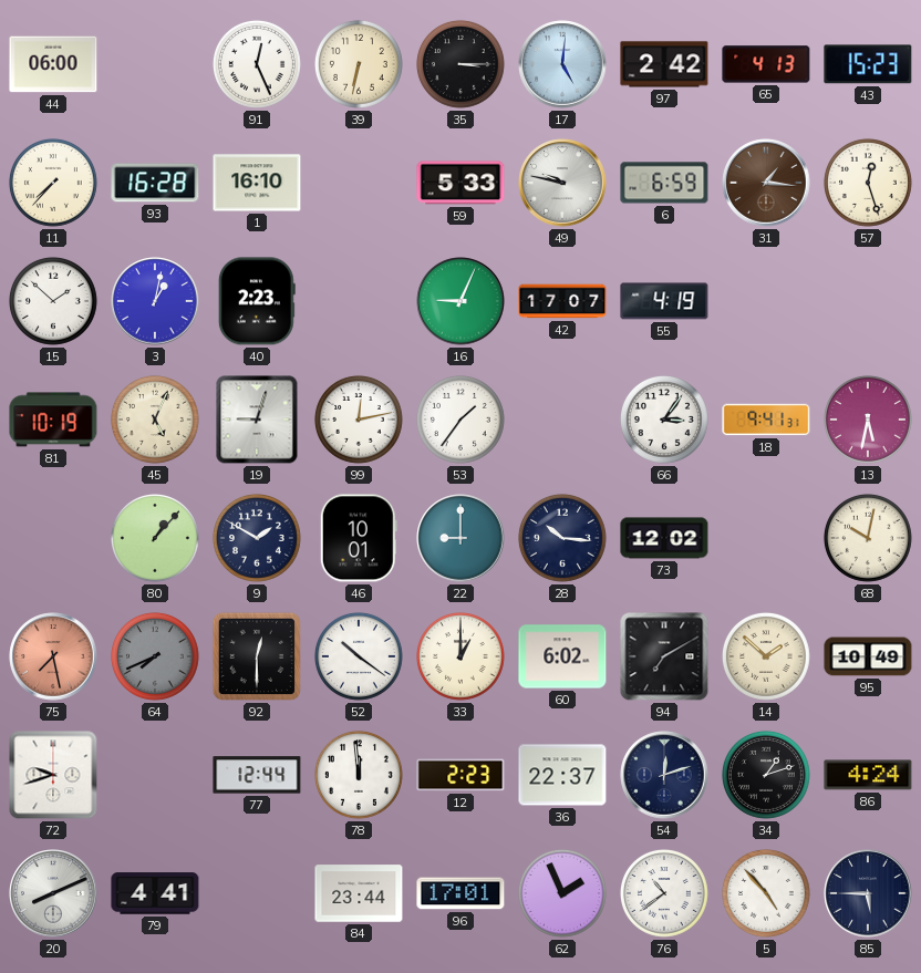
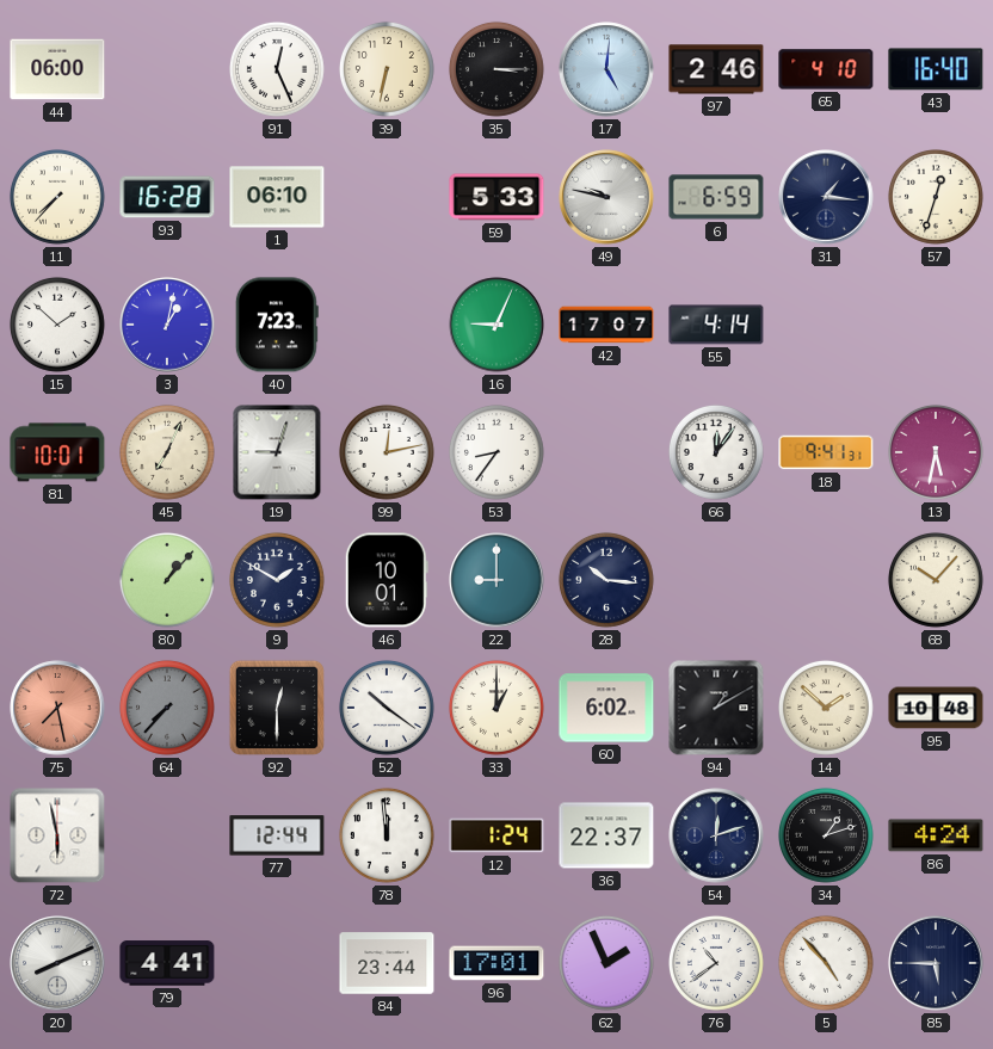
97: 2:42 -> 2:46
65: 4:13 -> 4:10
43: 15:23 -> 16:40
1: 16:10 -> 06:10
31 dial: brown -> navy
57: 12:27 -> 12:33
40: 2:23 -> 7:23
55: 4:19 -> 4:14
81: 10:19 -> 10:01
45: 5:04 -> 7:04
53: 1:36 -> 8:36
66: 3:06 -> 12:06
73: 12:02 -> none
68: 10:02 -> 10:07
64: 7:41 -> 7:37
94: 7:10 -> 1:10
95: 10:49 -> 10:48
72: 9:42 -> 5:58
12: 2:23 -> 1:24
